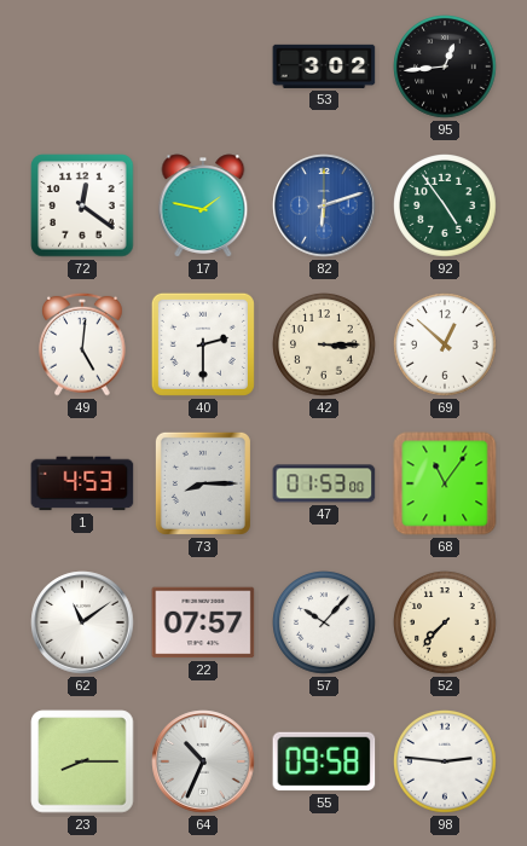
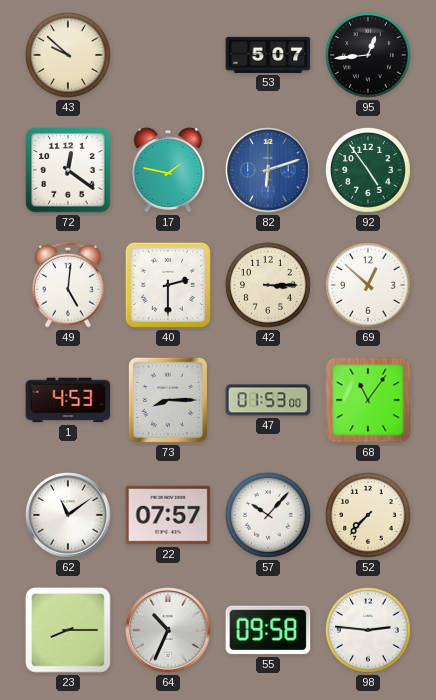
43: none -> 9:52
53: 3:02 -> 5:07
